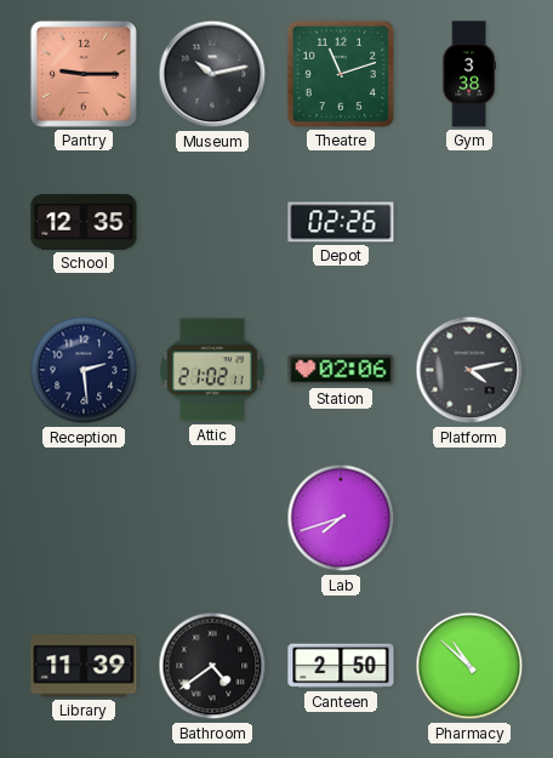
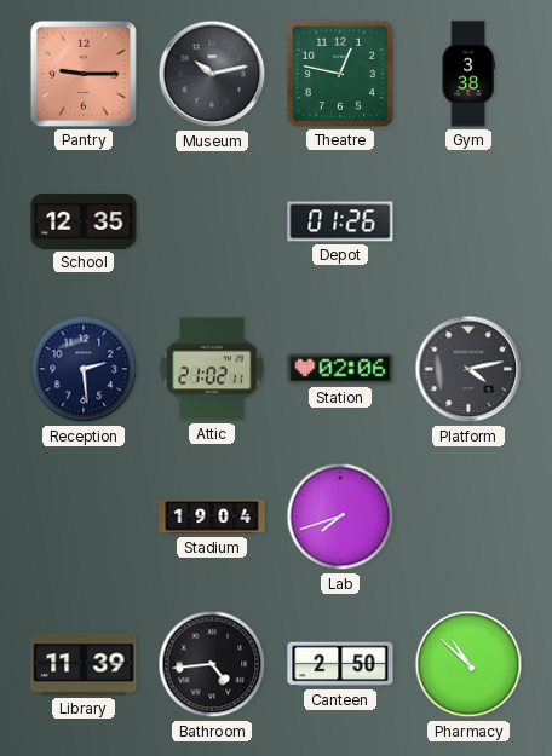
Theatre: 11:12 -> 12:47
Depot: 02:26 -> 01:26
Stadium: none -> 19:04
Bathroom: 4:39 -> 4:44
